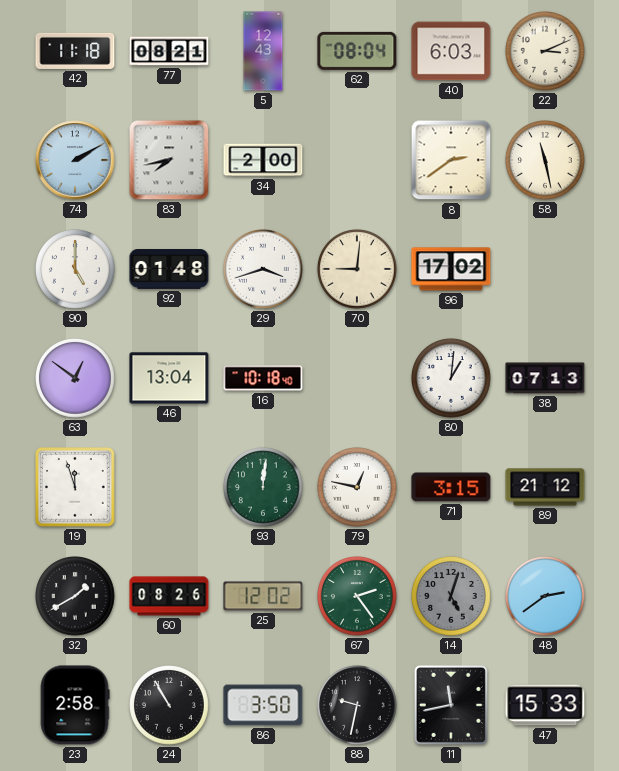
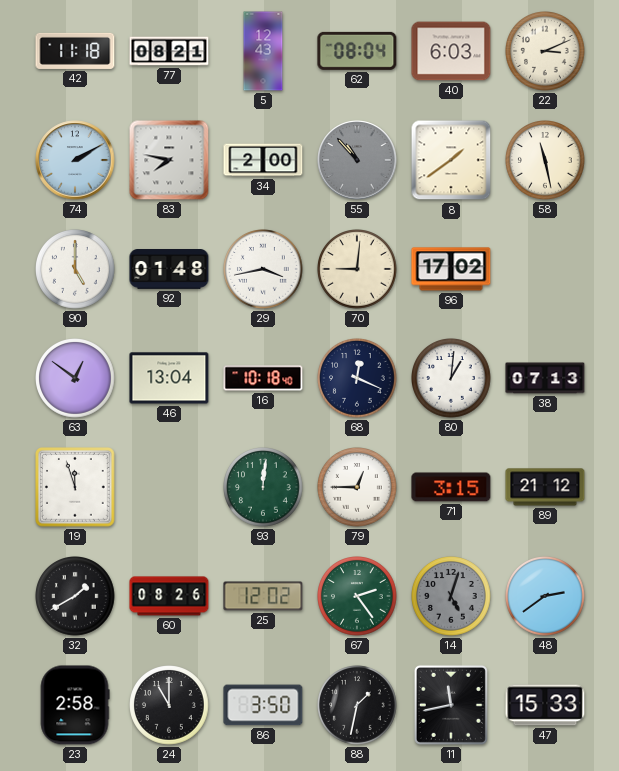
83: 7:43 -> 7:47
55: none -> 10:53
8: 2:39 -> 1:39
29: 3:42 -> 3:43
68: none -> 12:19
79: 12:47 -> 12:45
24: 10:55 -> 11:00
88: 9:32 -> 1:32
